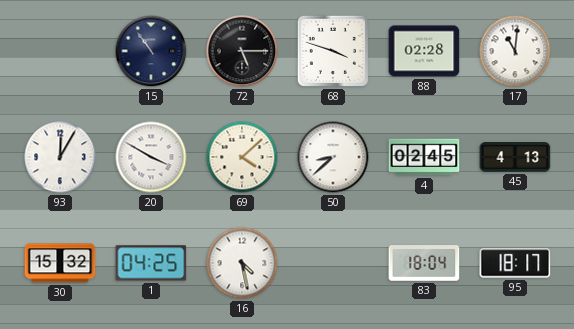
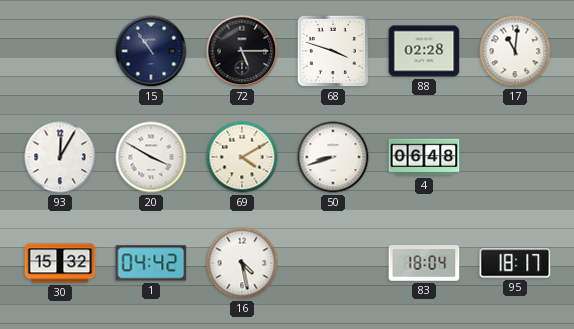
69: 4:08 -> 4:10
50: 8:38 -> 8:42
4: 02:45 -> 06:48
45: 4:13 -> none
1: 04:25 -> 04:42
